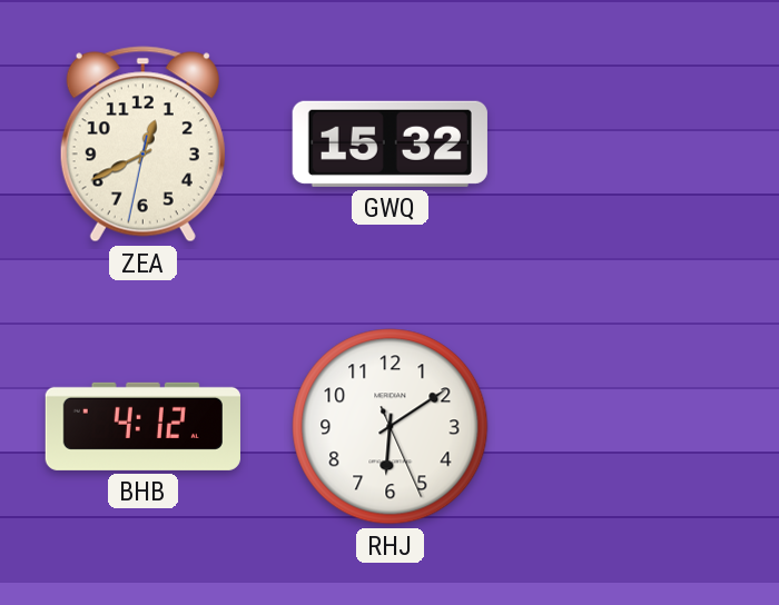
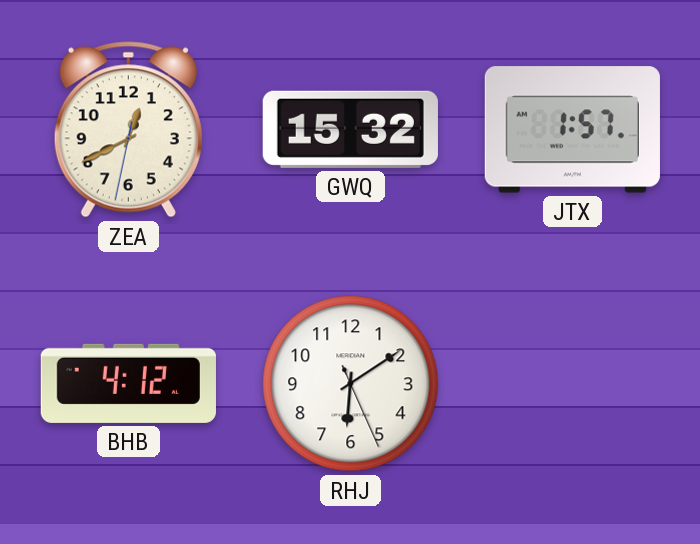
JTX: none -> 1:57
